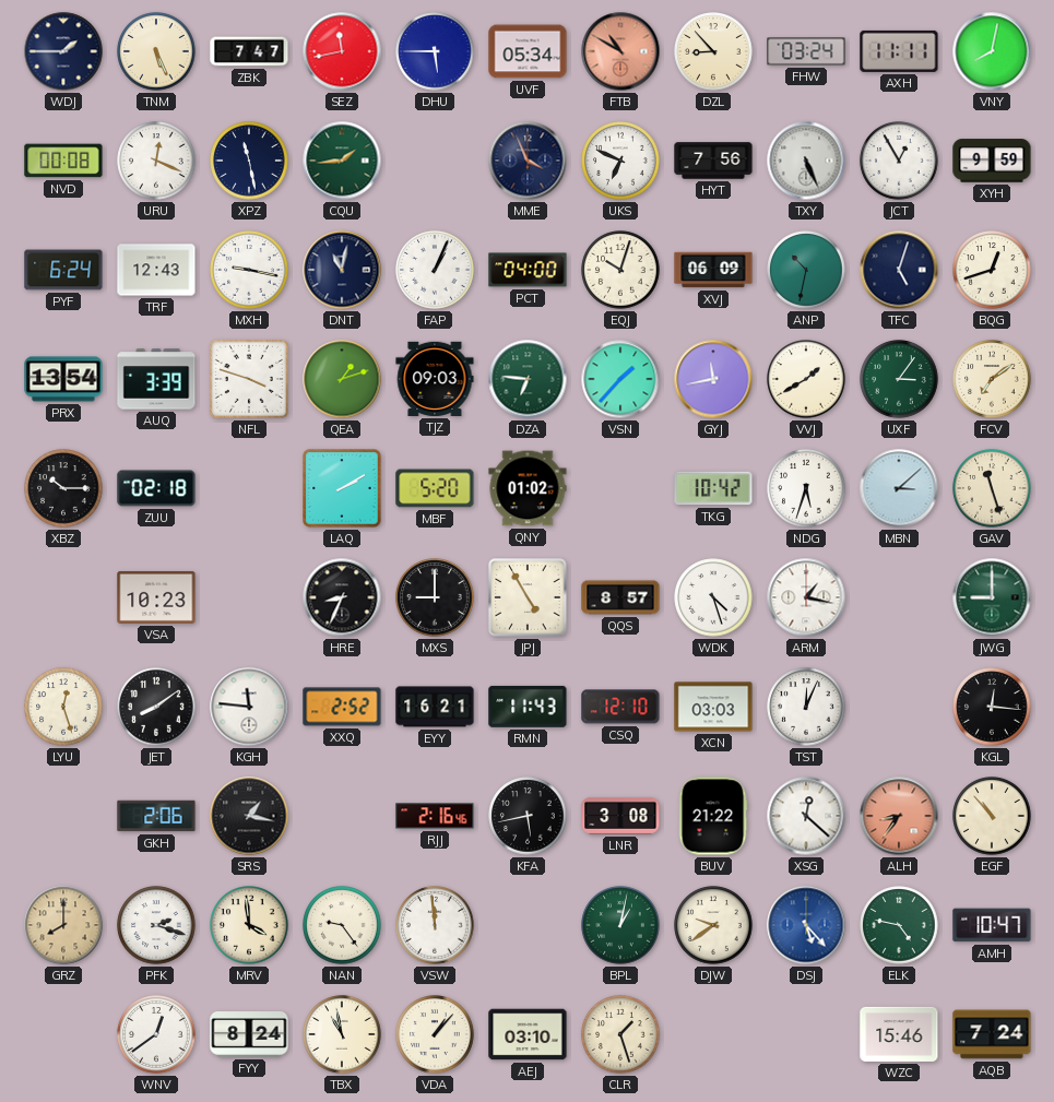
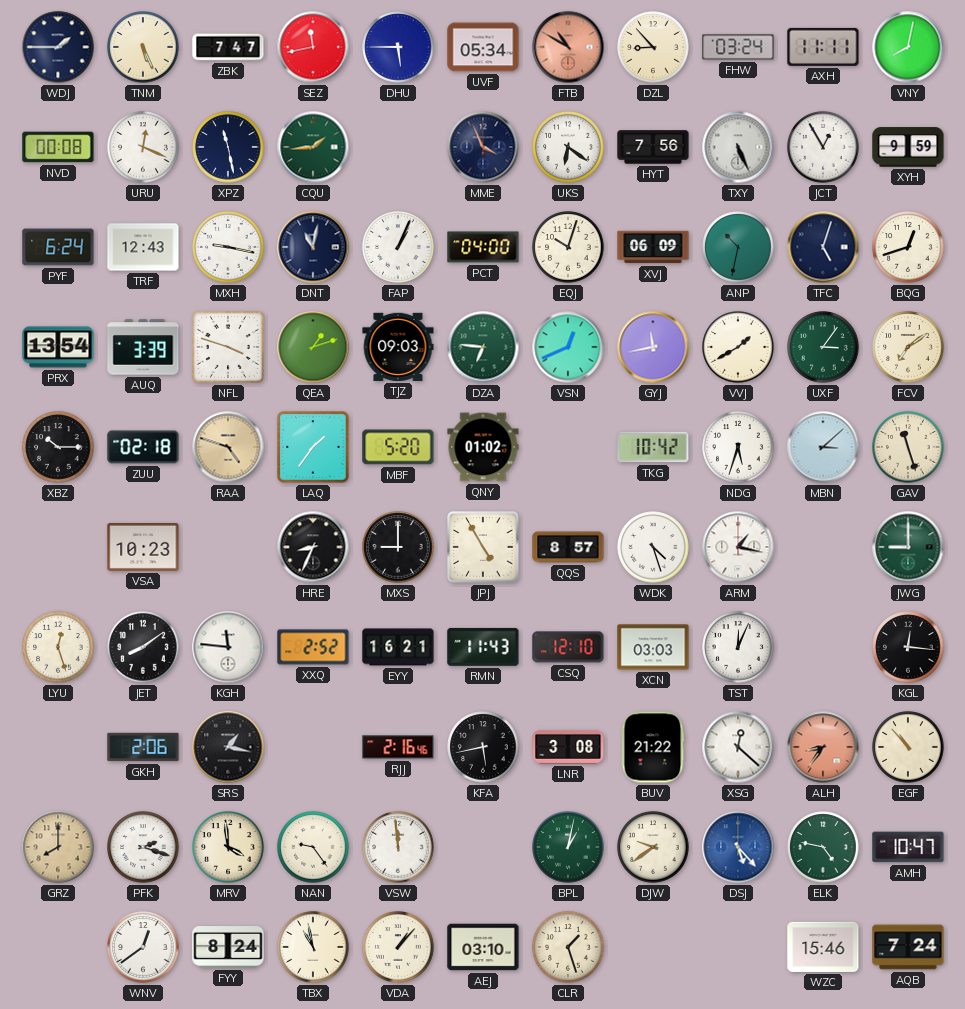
UKS: 6:49 -> 6:21
VSN: 1:37 -> 12:41
RAA: none -> 4:48
LAQ: 2:10 -> 1:36
